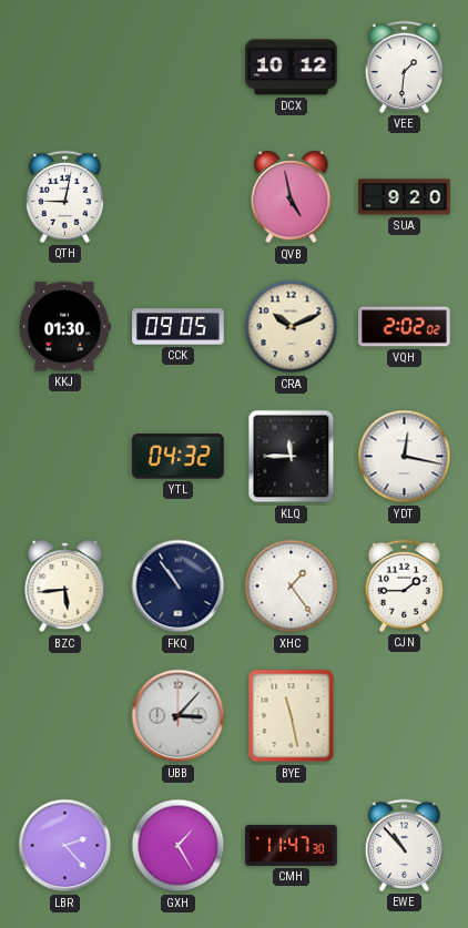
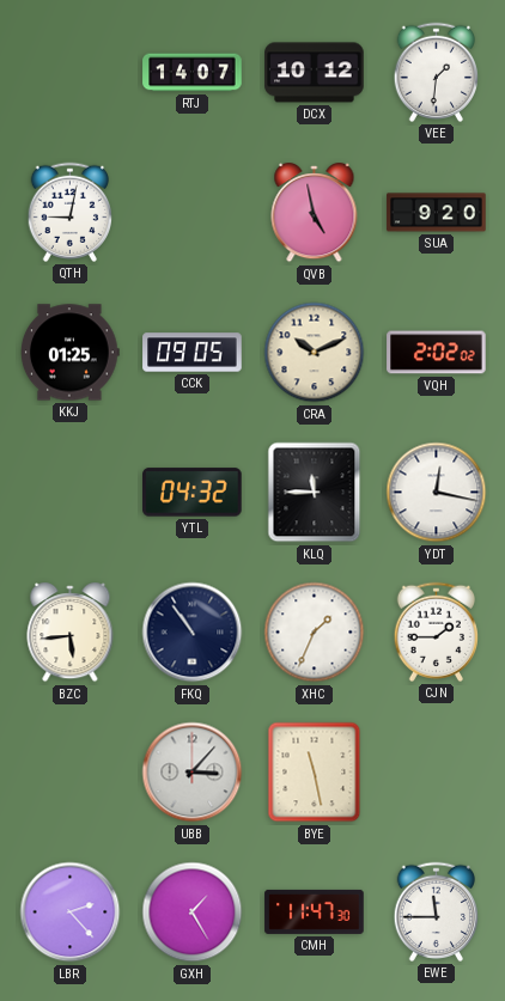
RTJ: none -> 14:07
KKJ: 01:30 -> 01:25
XHC: 1:24 -> 1:34
EWE: 10:53 -> 11:45
